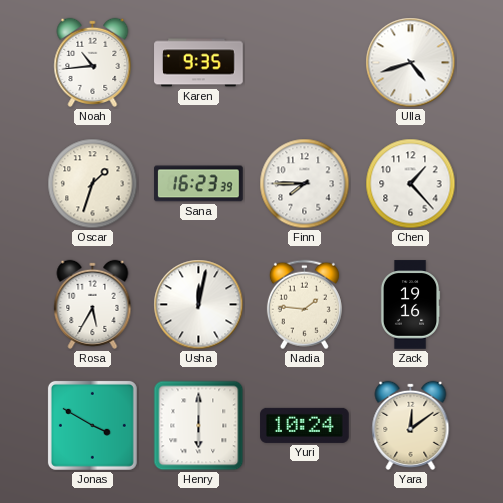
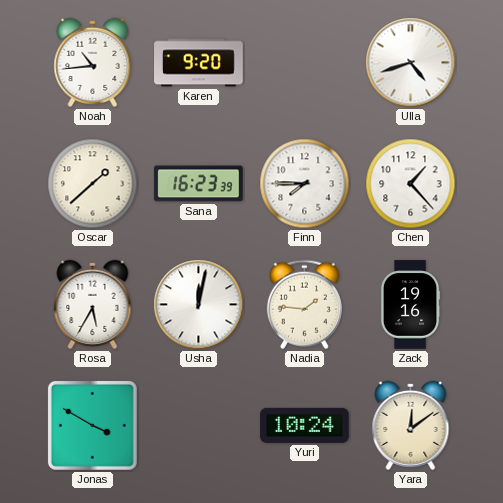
Karen: 9:35 -> 9:20
Oscar: 1:33 -> 1:38
Henry: 6:00 -> none
